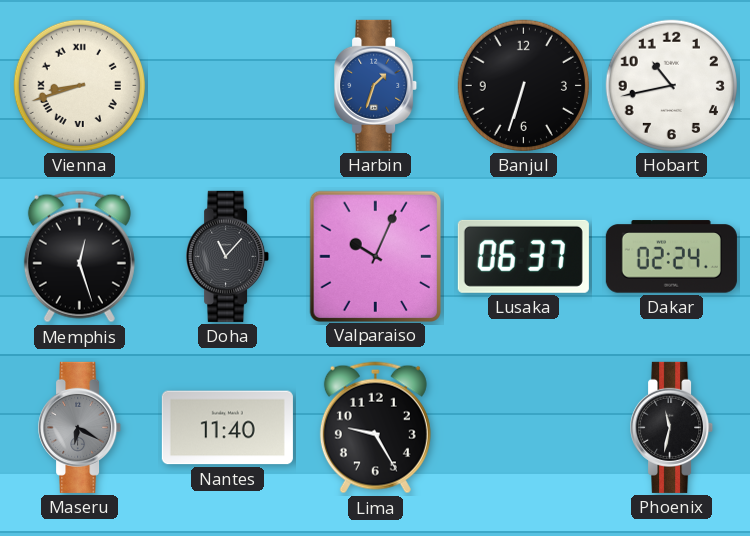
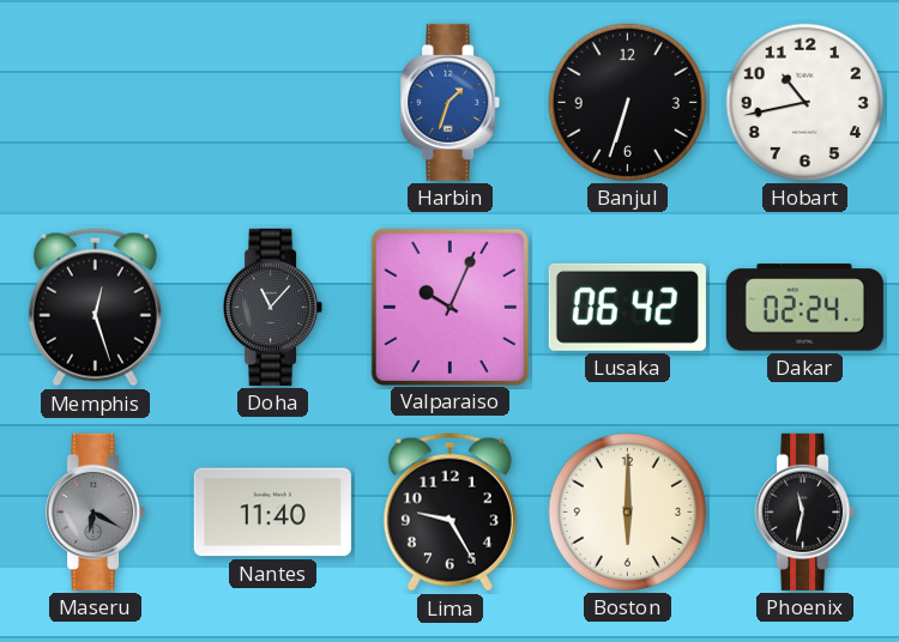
Vienna: 8:42 -> none
Lusaka: 06:37 -> 06:42
Boston: none -> 6:00
